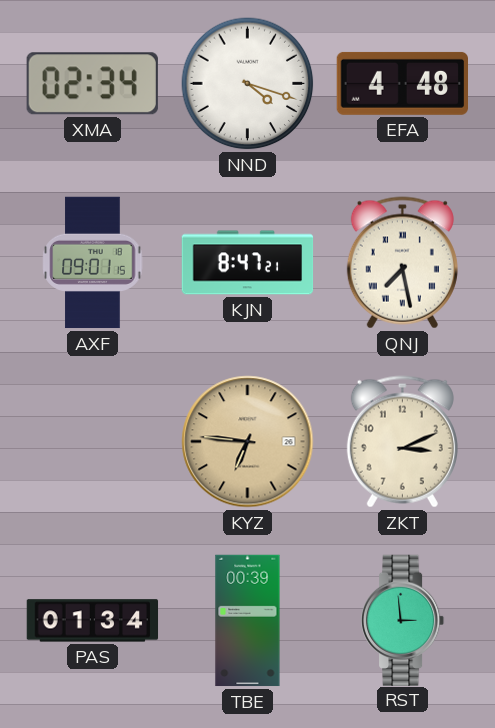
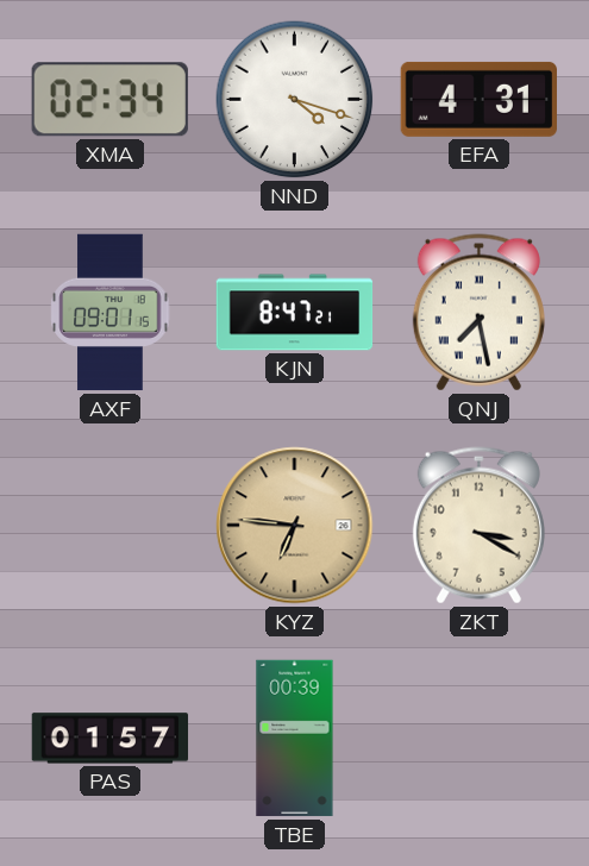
EFA: 4:48 -> 4:31
ZKT: 3:11 -> 3:20
PAS: 01:34 -> 01:57
RST: 2:59 -> none
